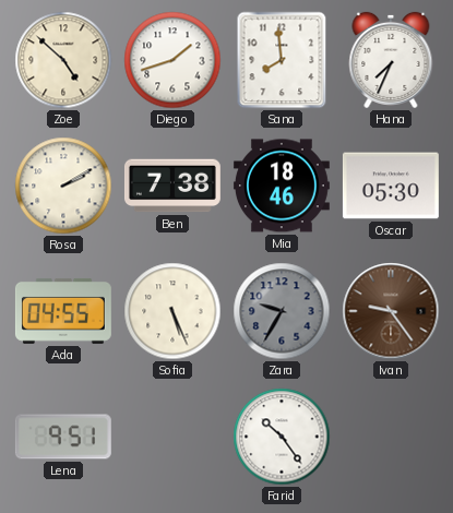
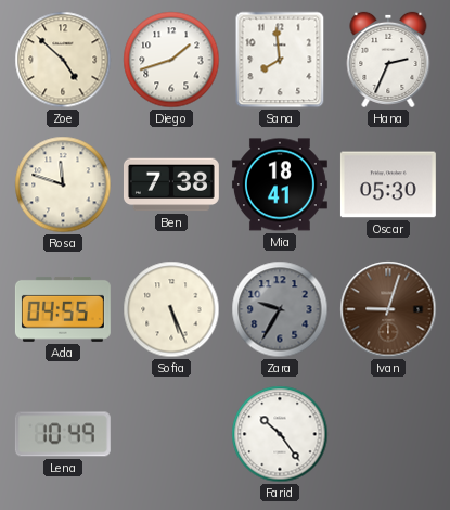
Hana: 7:34 -> 2:34
Rosa: 2:10 -> 11:48
Mia: 18:46 -> 18:41
Ivan: 9:24 -> 9:03
Lena: 9:51 -> 10:49
